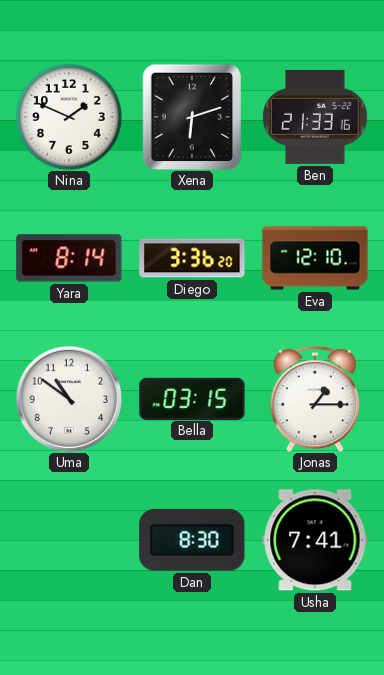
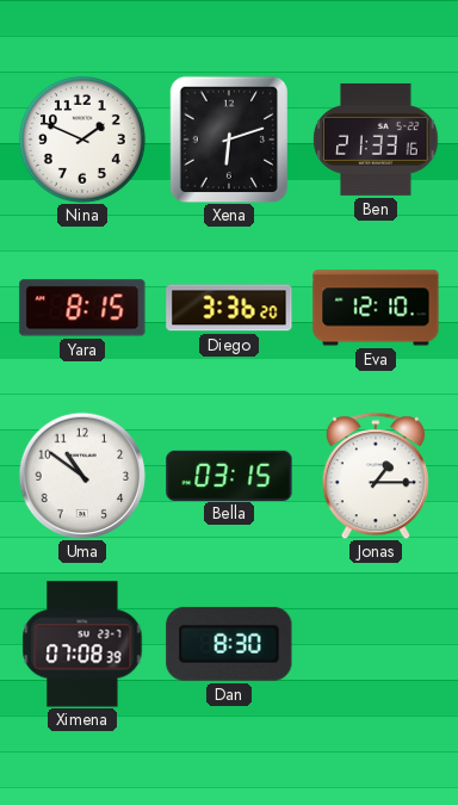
Yara: 8:14 -> 8:15
Ximena: none -> 07:08
Usha: 7:41 -> none
